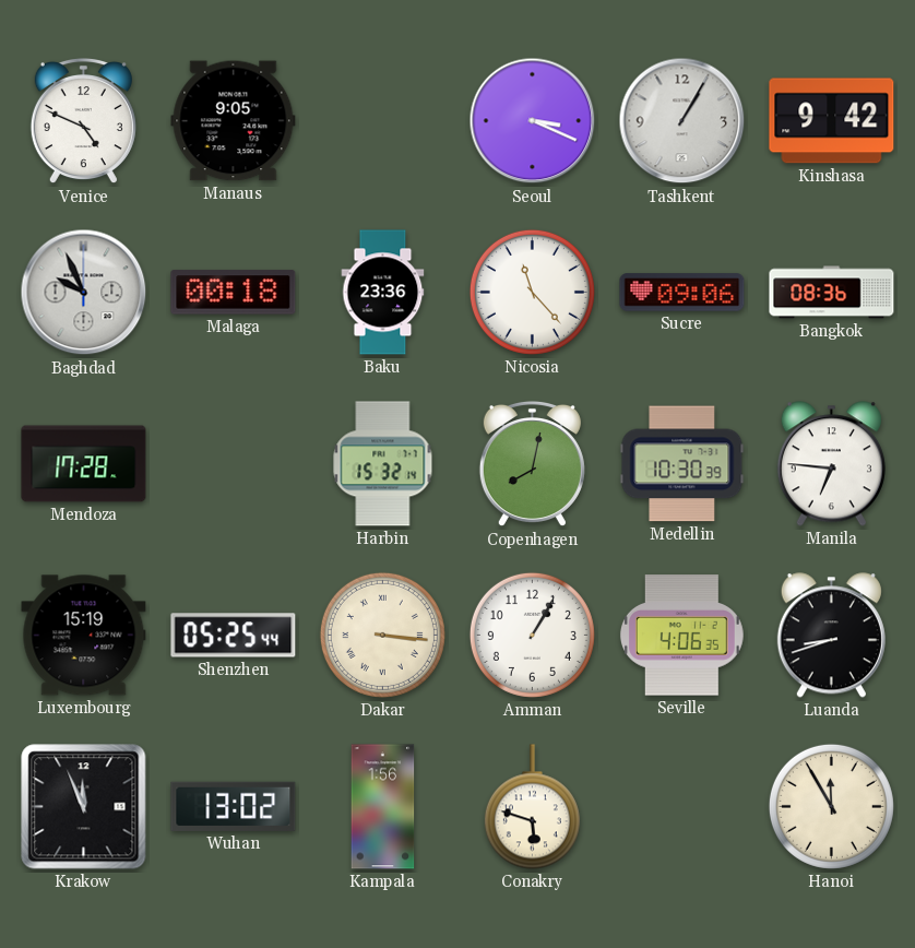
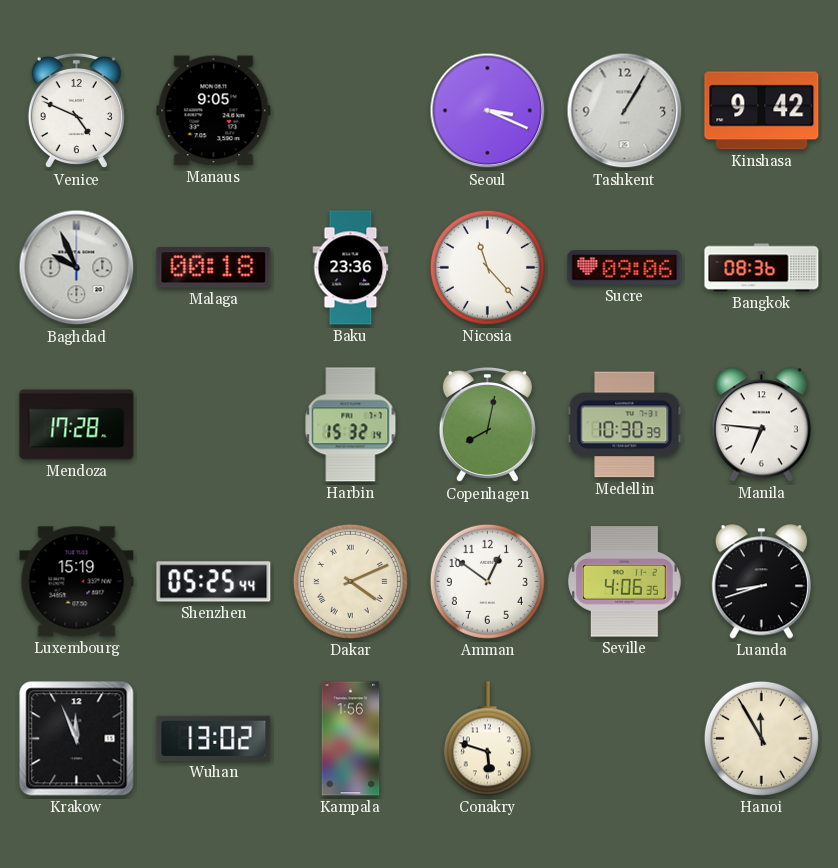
Dakar: 3:16 -> 4:11
Amman: 1:05 -> 12:51
